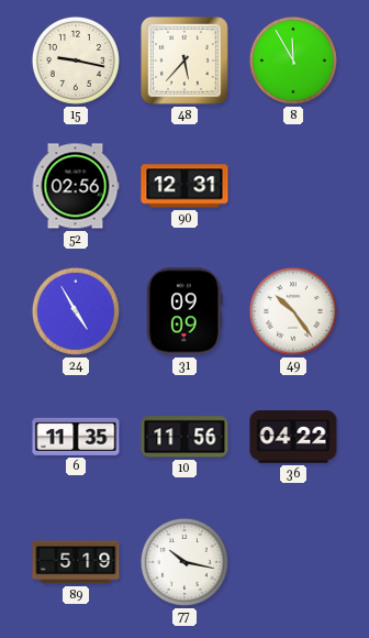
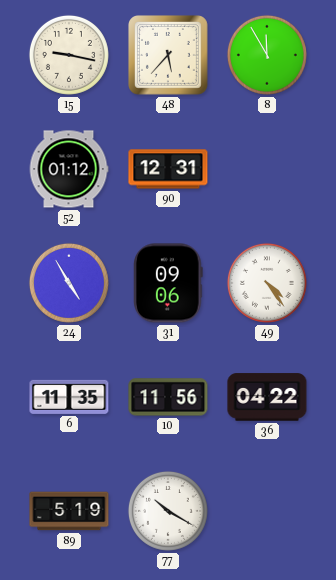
52: 02:56 -> 01:12
31: 09:09 -> 09:06
49: 10:24 -> 4:24
77: 10:17 -> 10:20
